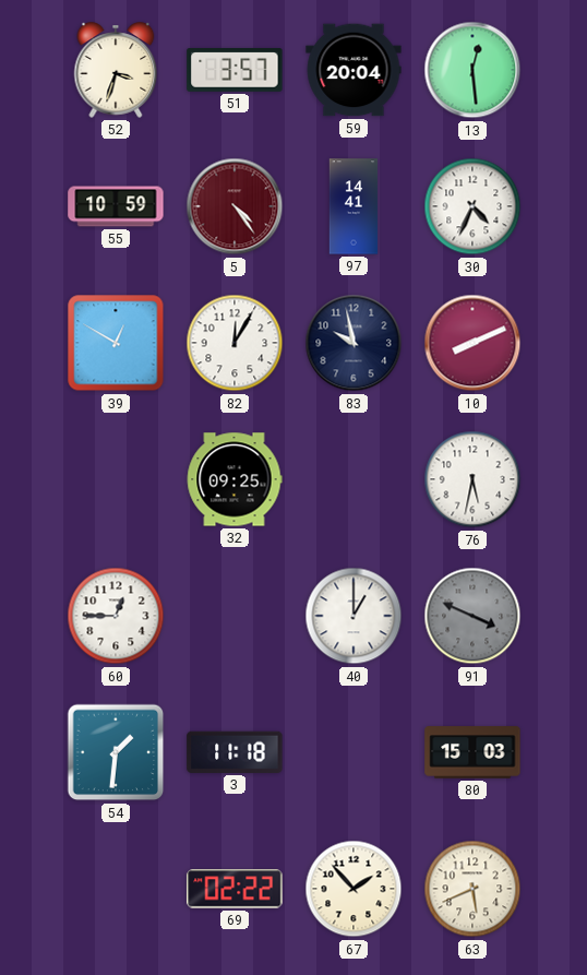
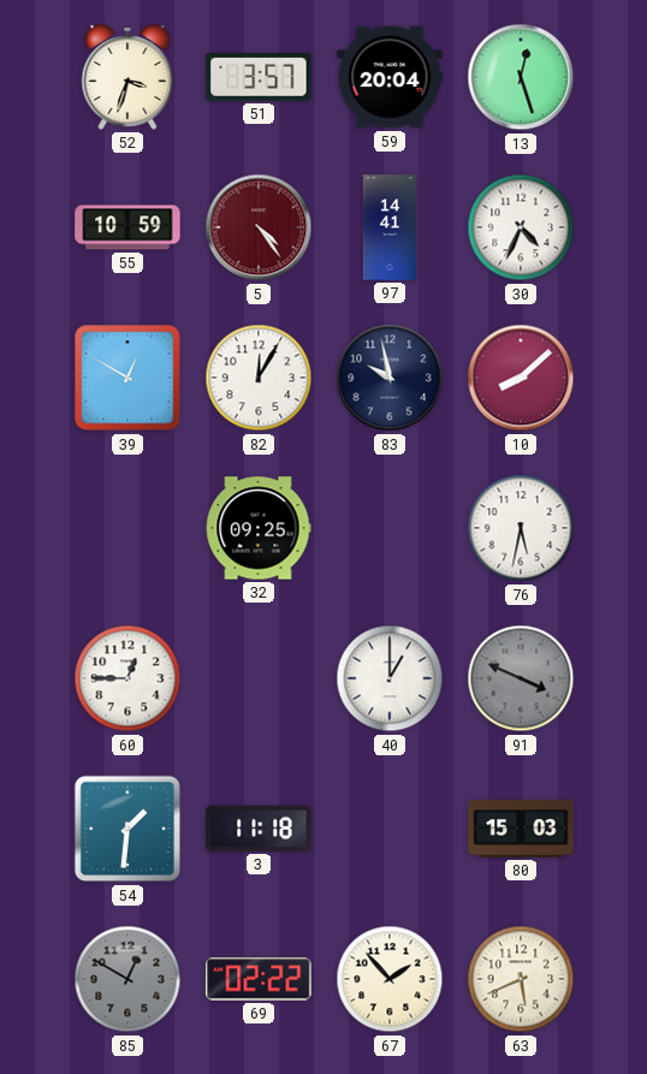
13: 12:29 -> 12:27
10: 8:11 -> 8:08
85: none -> 12:50
